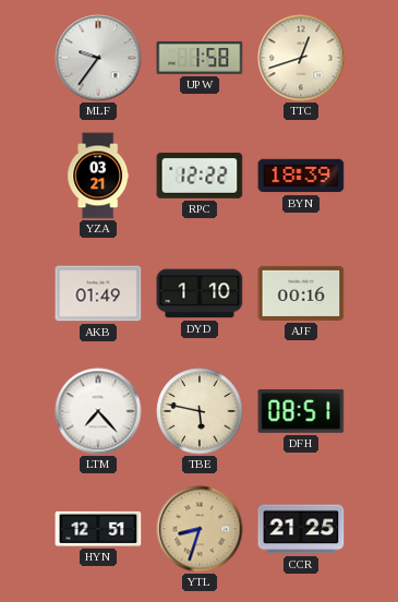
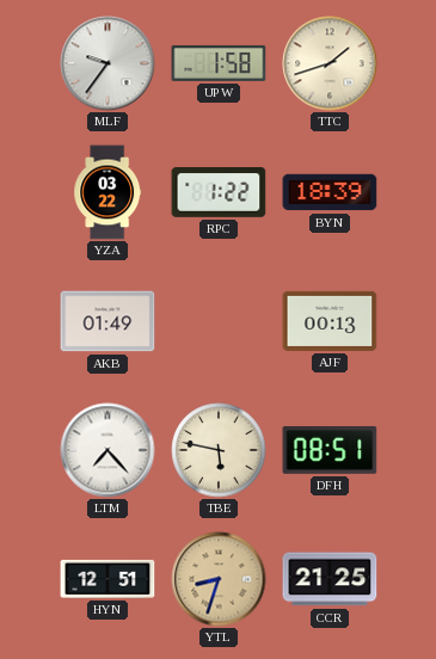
TTC: 12:42 -> 1:42
YZA: 03:21 -> 03:22
RPC: 12:22 -> 1:22
DYD: 1:10 -> none
AJF: 00:16 -> 00:13
